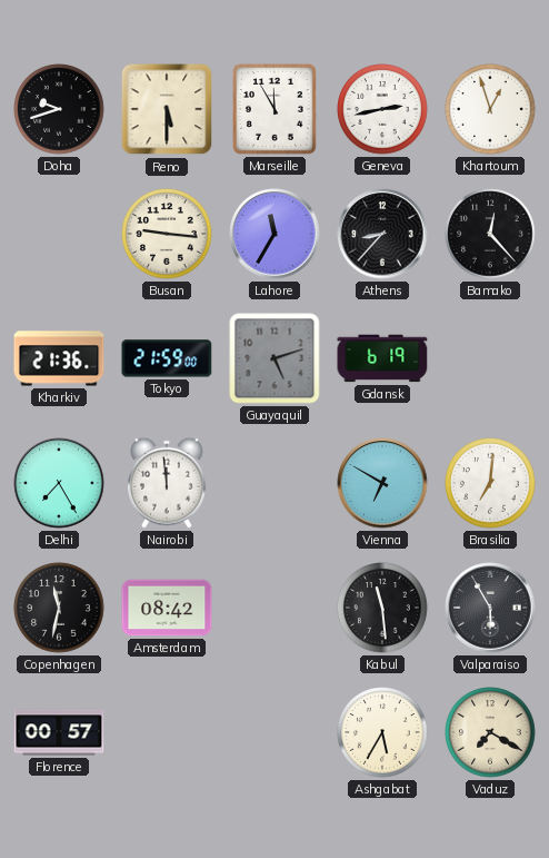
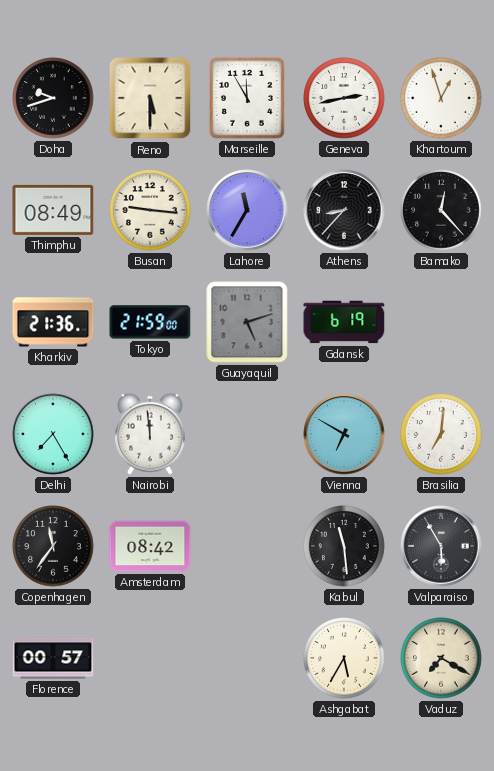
Thimphu: none -> 08:49
Copenhagen: 11:32 -> 11:36
